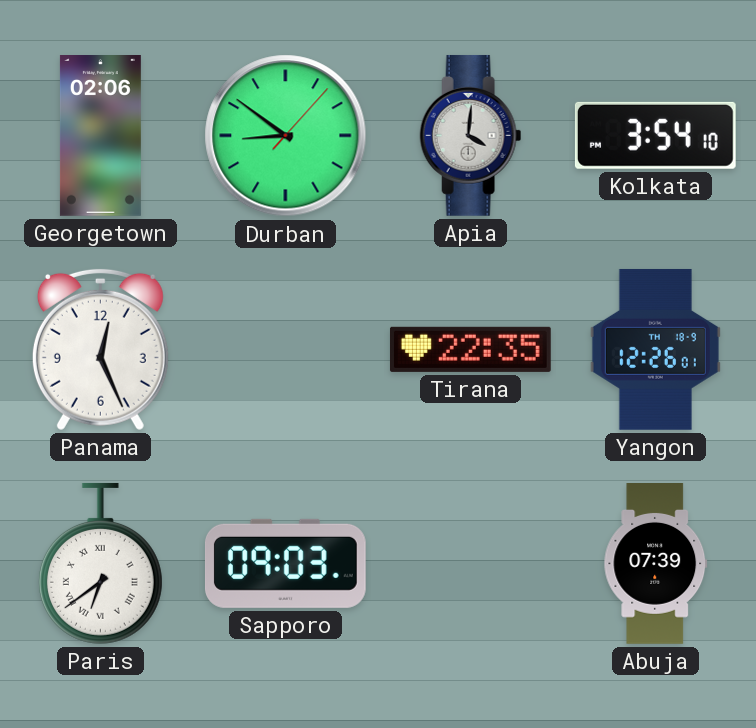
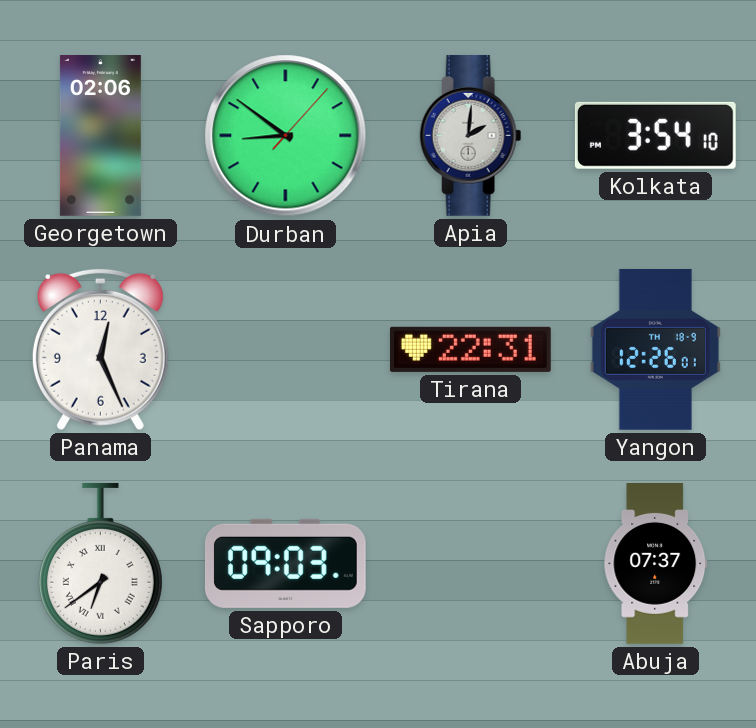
Apia: 4:01 -> 2:01
Tirana: 22:35 -> 22:31
Abuja: 07:39 -> 07:37
